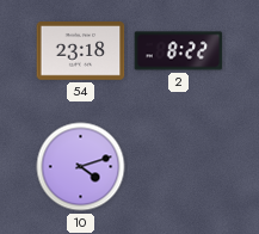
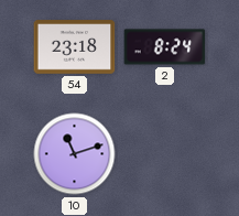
2: 8:22 -> 8:24
10: 4:12 -> 11:12
